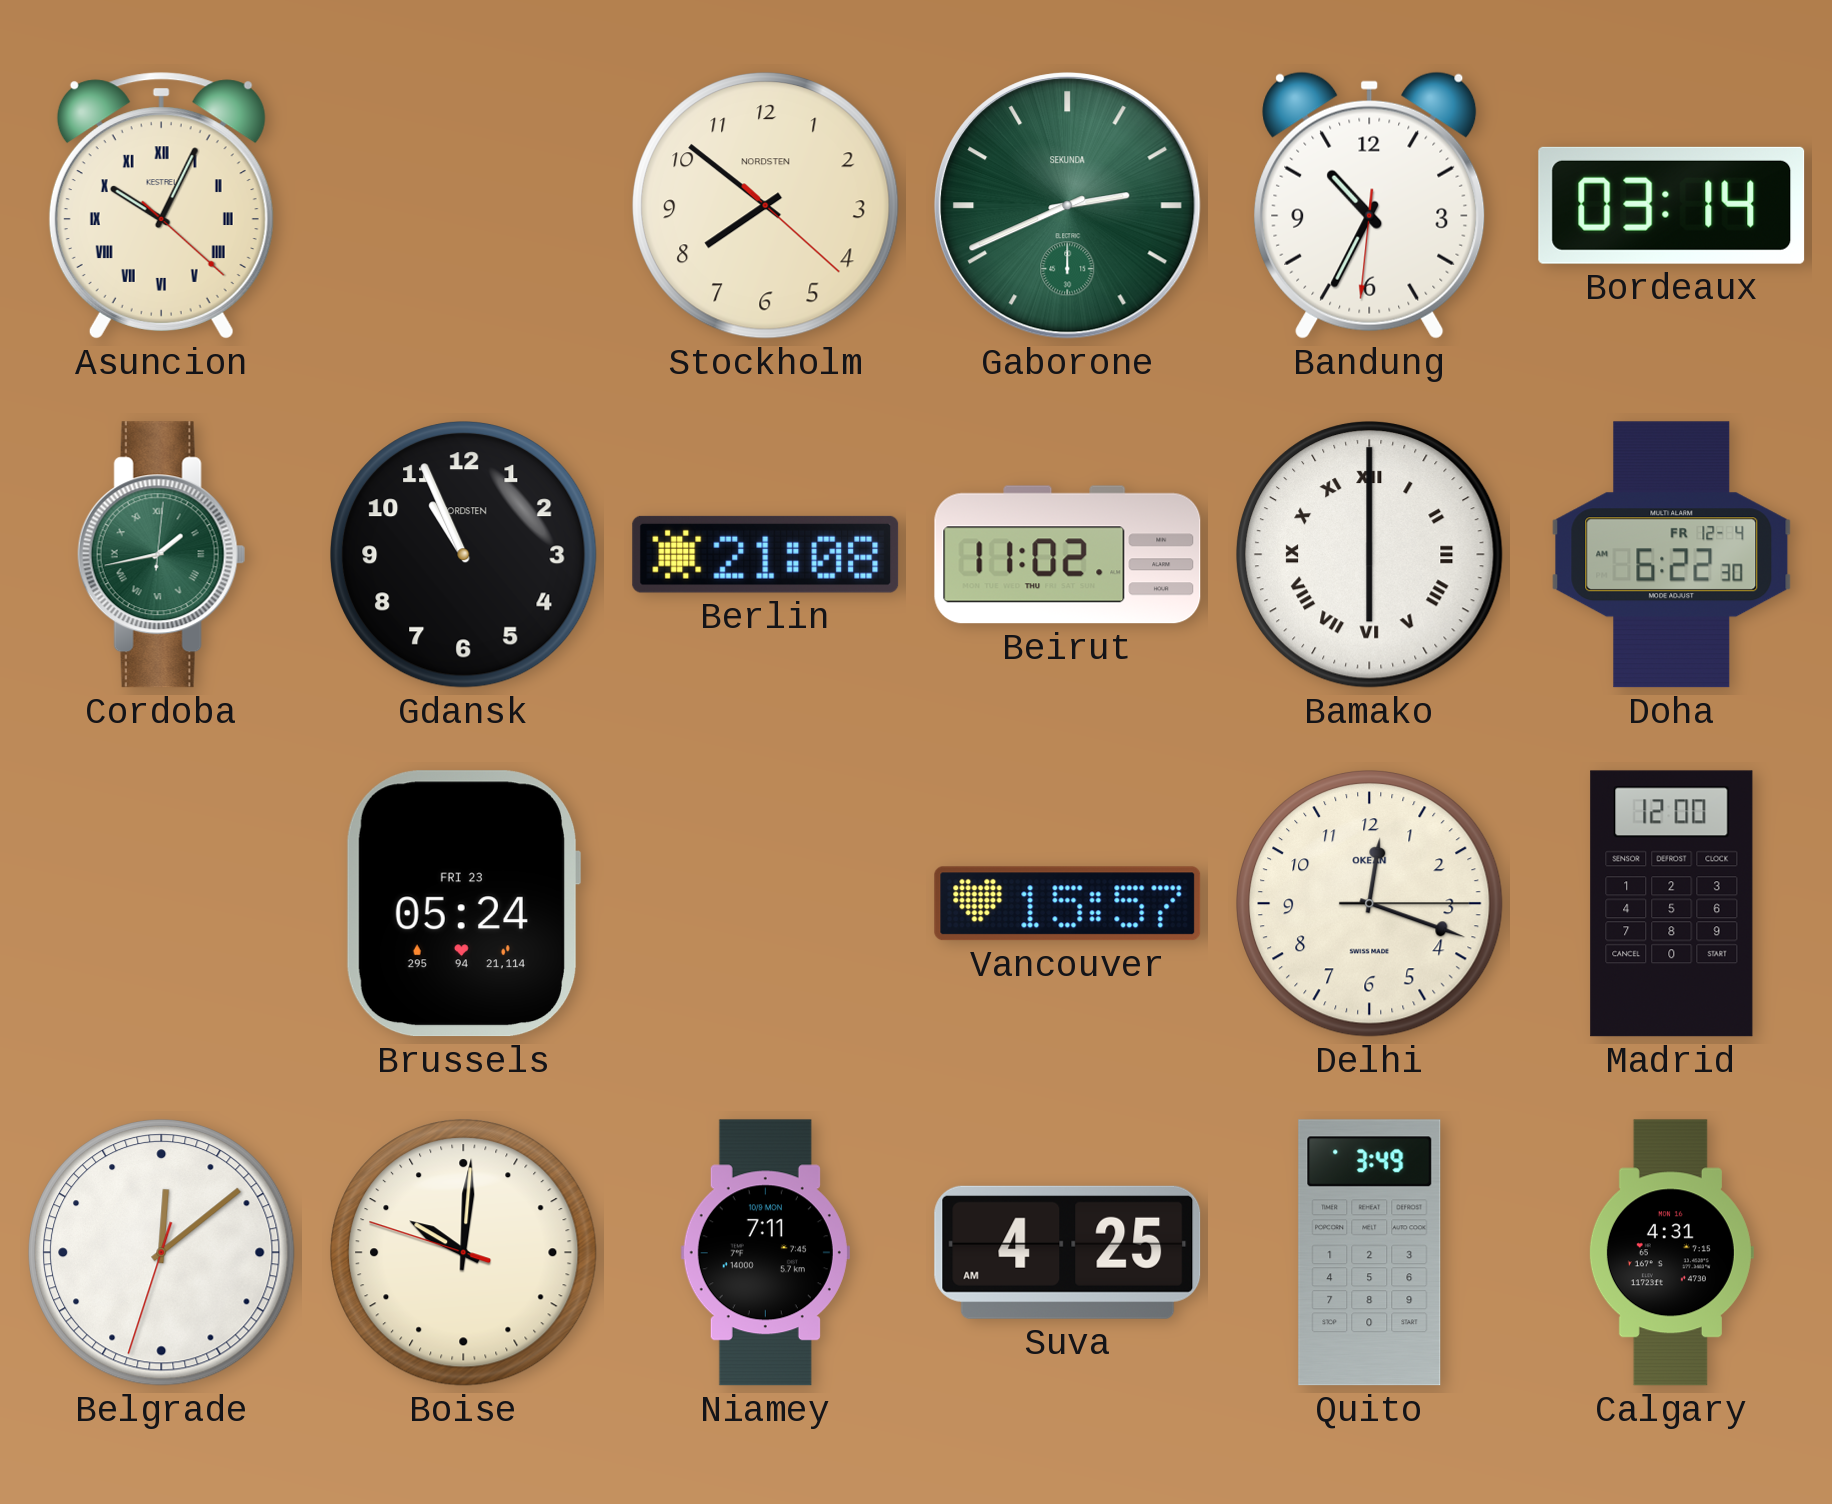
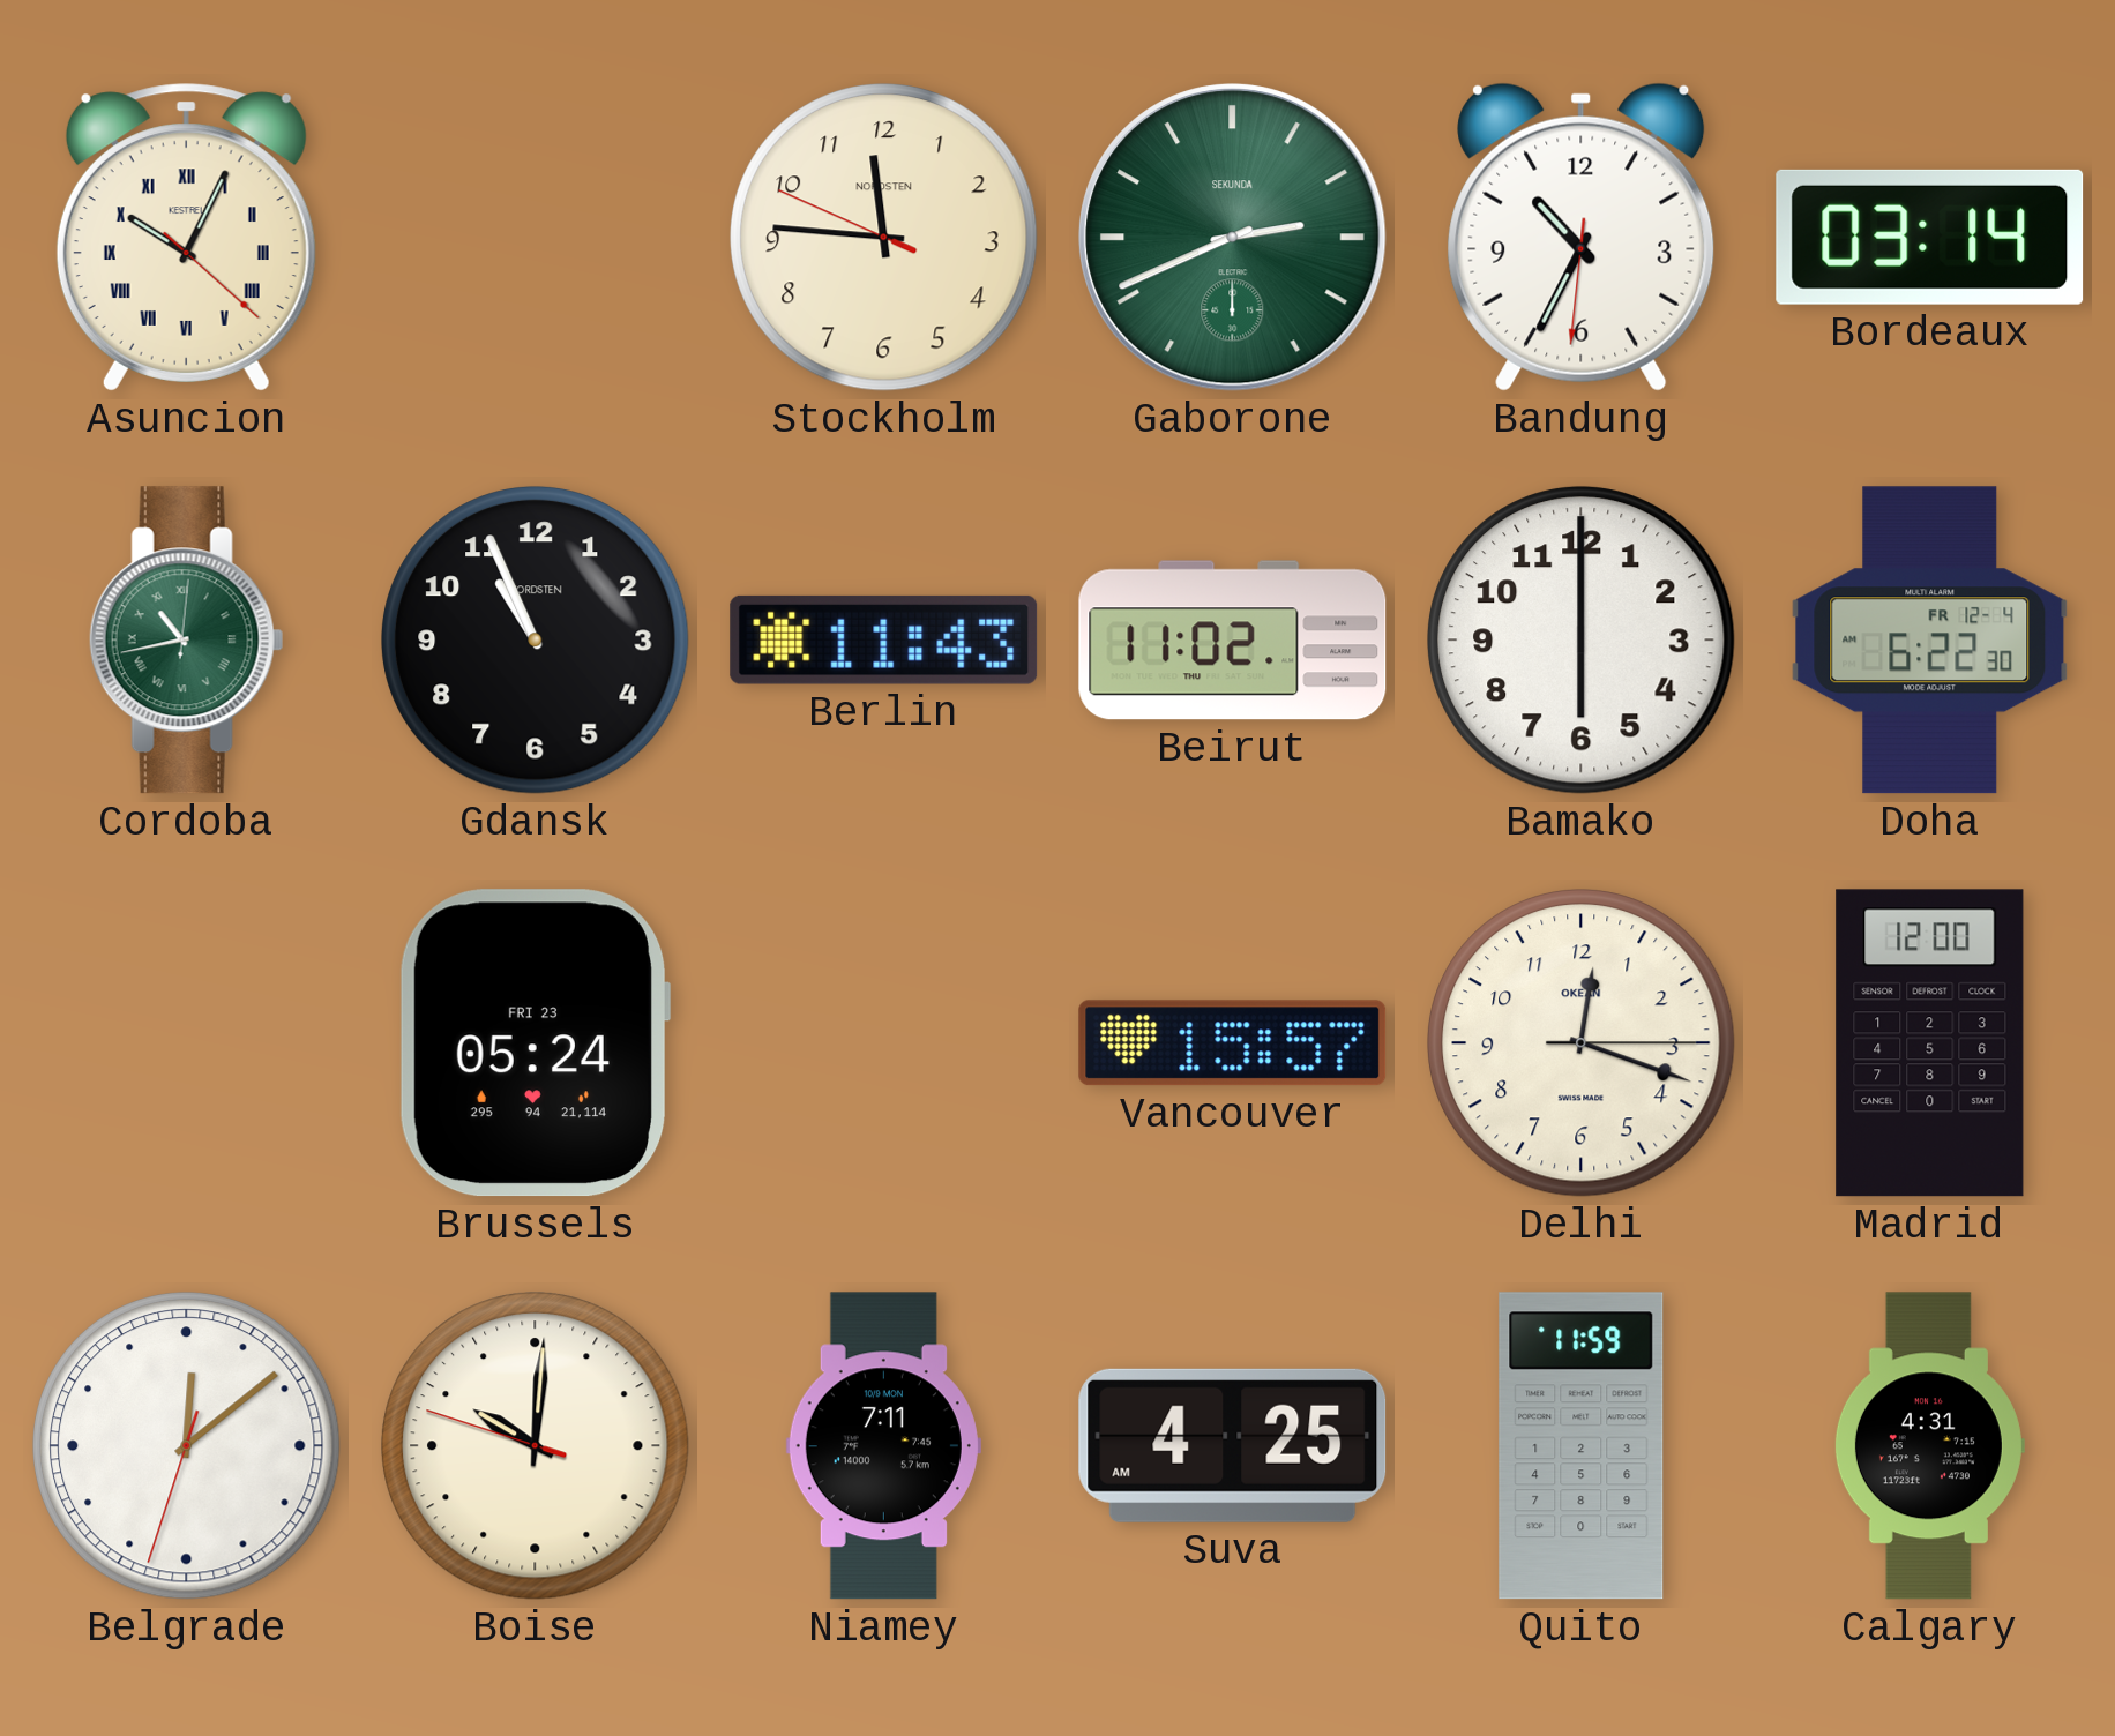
Stockholm: 7:51 -> 11:45
Cordoba: 1:43 -> 10:43
Berlin: 21:08 -> 11:43
Bamako numerals: Roman -> Arabic
Quito: 3:49 -> 11:59
